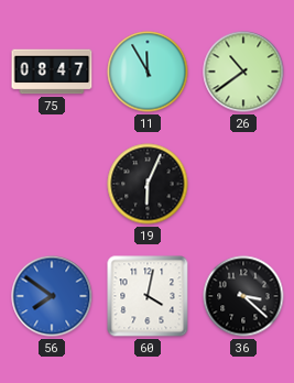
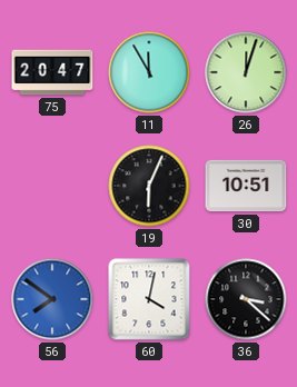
75: 08:47 -> 20:47
26: 10:39 -> 12:03
30: none -> 10:51
